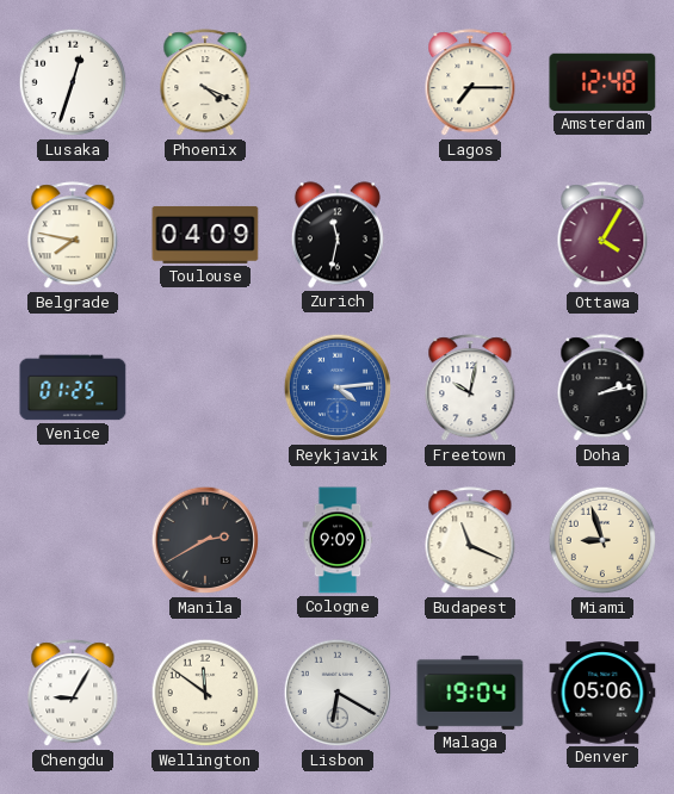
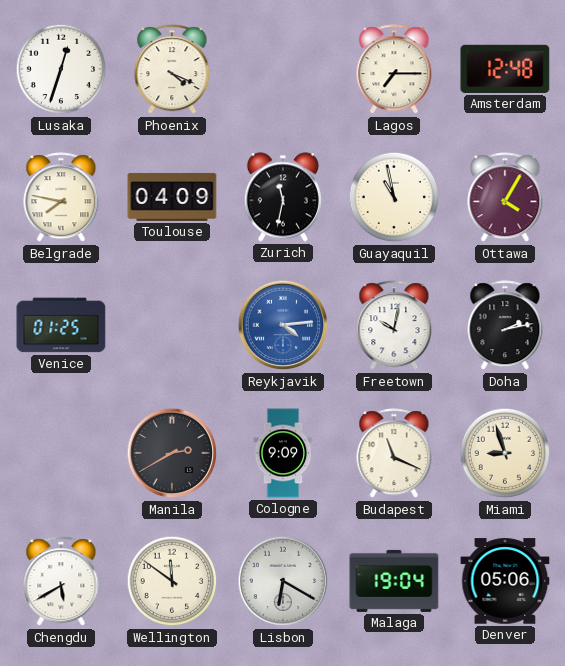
Guayaquil: none -> 10:58
Chengdu: 9:05 -> 5:40
